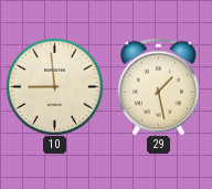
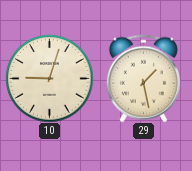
10: 8:59 -> 9:03
